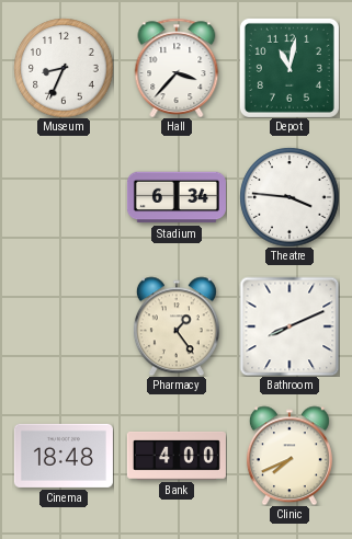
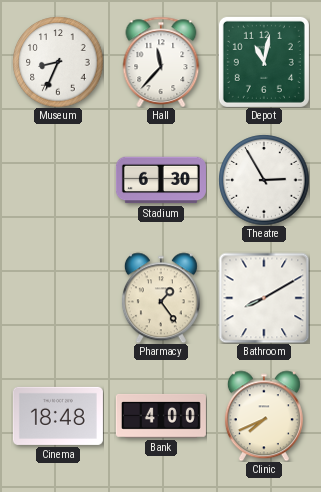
Hall: 3:37 -> 11:37
Stadium: 6:34 -> 6:30
Theatre: 3:46 -> 2:55
Bathroom: 8:11 -> 8:10
